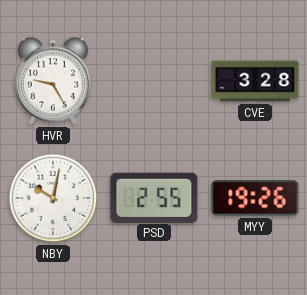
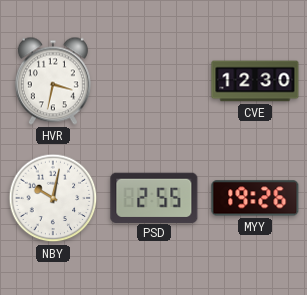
HVR: 9:25 -> 3:32
CVE: 3:28 -> 12:30
